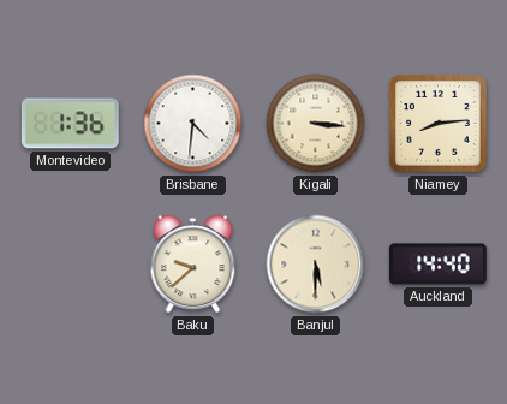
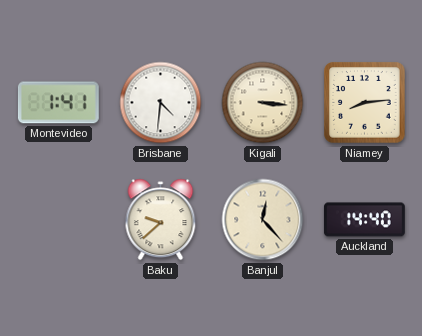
Montevideo: 1:36 -> 1:41
Banjul: 5:30 -> 12:23
